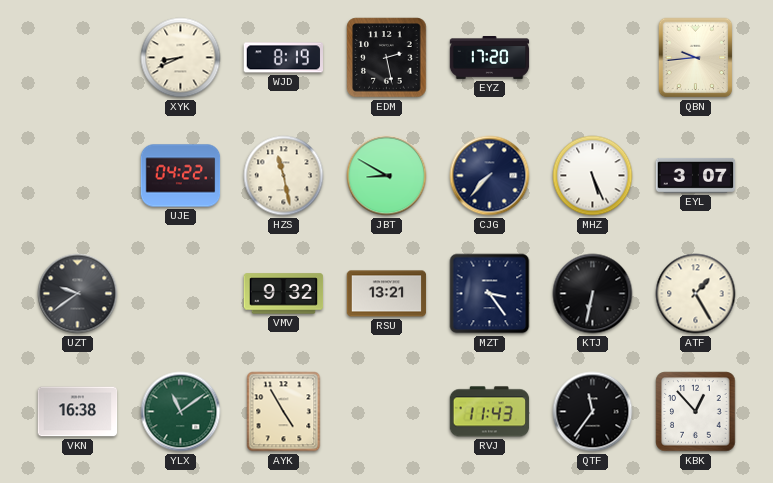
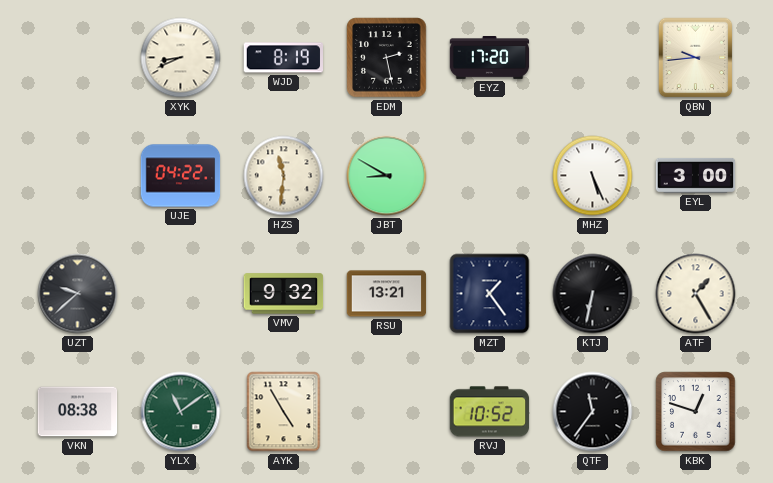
HZS: 11:28 -> 11:31
CJG: 7:37 -> none
EYL: 3:07 -> 3:00
UZT: 9:39 -> 9:38
MZT: 3:24 -> 1:24
VKN: 16:38 -> 08:38
RVJ: 11:43 -> 10:52
KBK: 12:53 -> 12:48
